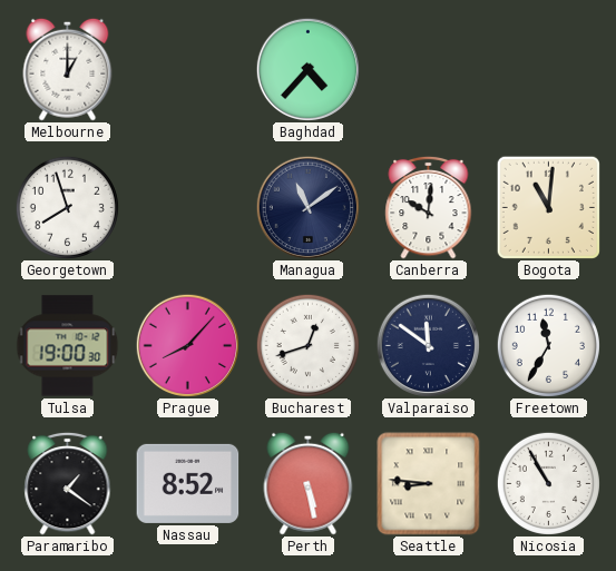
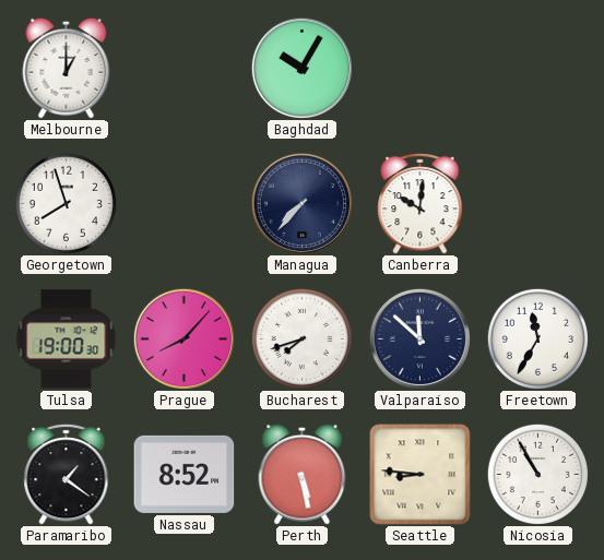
Baghdad: 4:37 -> 10:05
Managua: 11:09 -> 7:37
Bogota: 11:01 -> none
Bucharest: 12:42 -> 7:42
Valparaiso: 11:51 -> 11:52
